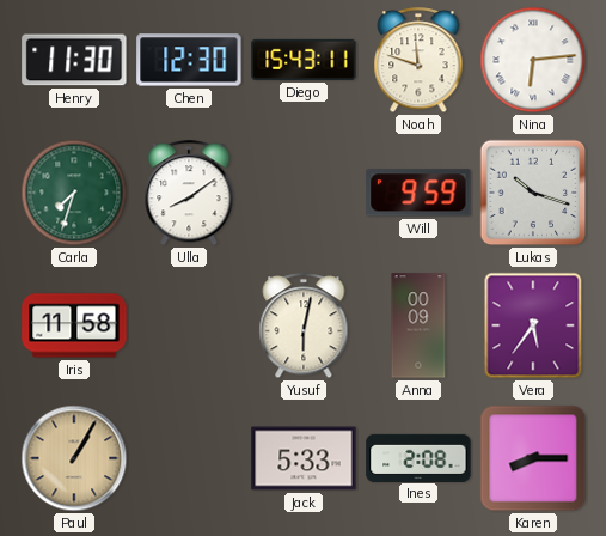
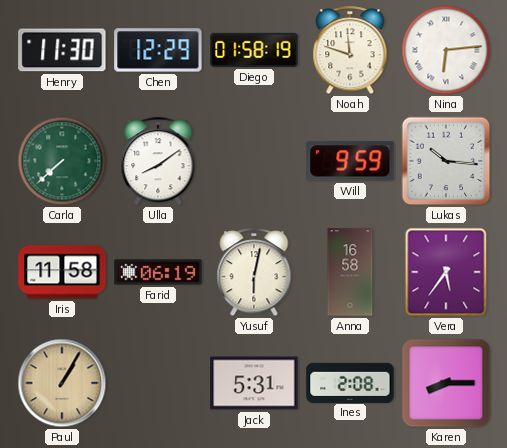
Chen: 12:30 -> 12:29
Diego: 15:43 -> 01:58
Carla: 7:33 -> 7:38
Lukas: 10:18 -> 10:16
Farid: none -> 06:19
Anna: 00:09 -> 16:58
Jack: 5:33 -> 5:31
